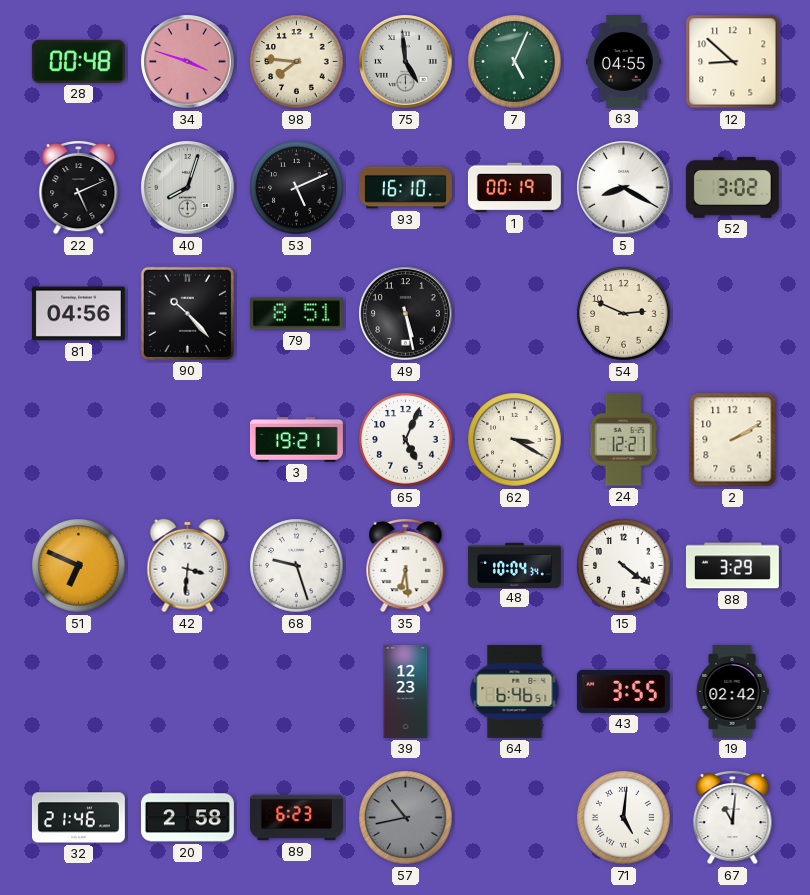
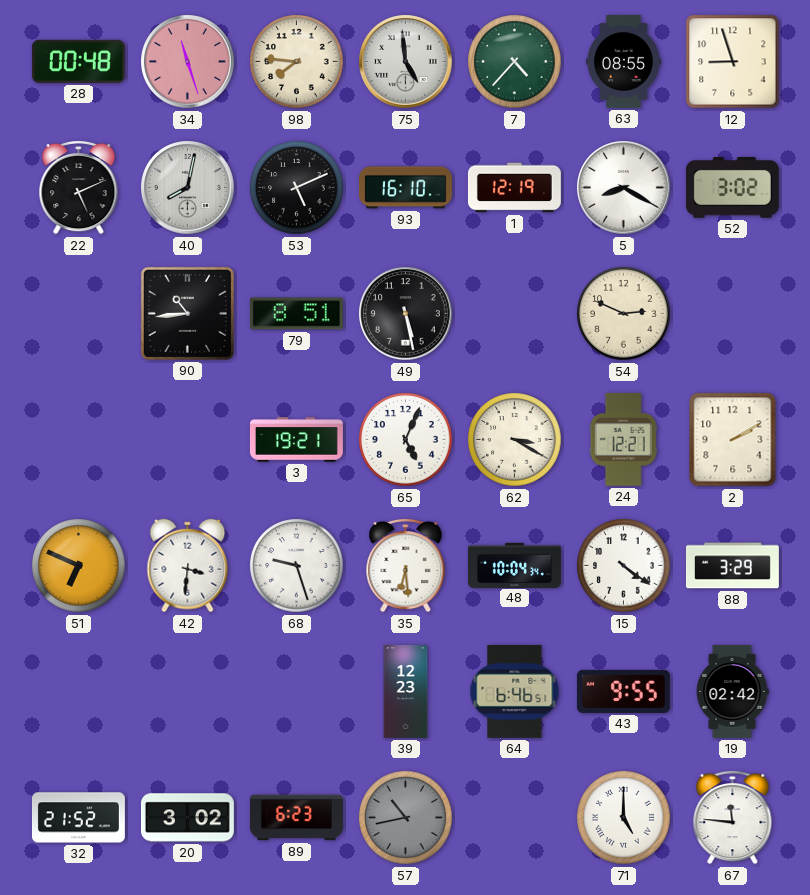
34: 3:48 -> 11:27
7: 5:04 -> 4:37
63: 04:55 -> 08:55
12: 8:52 -> 8:57
40: 8:03 -> 8:02
1: 00:19 -> 12:19
81: 04:56 -> none
90: 10:23 -> 10:44
43: 3:55 -> 9:55
32: 21:46 -> 21:52
20: 2:58 -> 3:02
71: 5:01 -> 5:00
67: 11:01 -> 11:46
